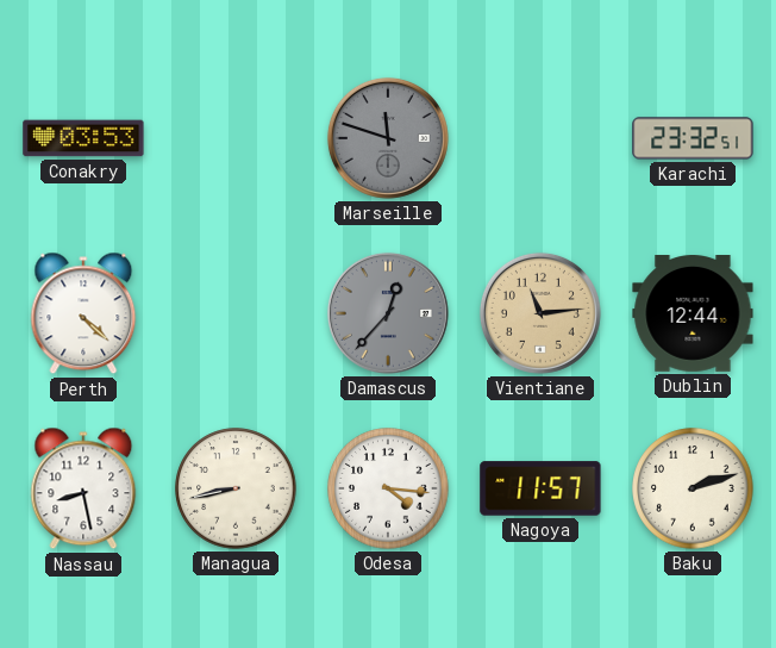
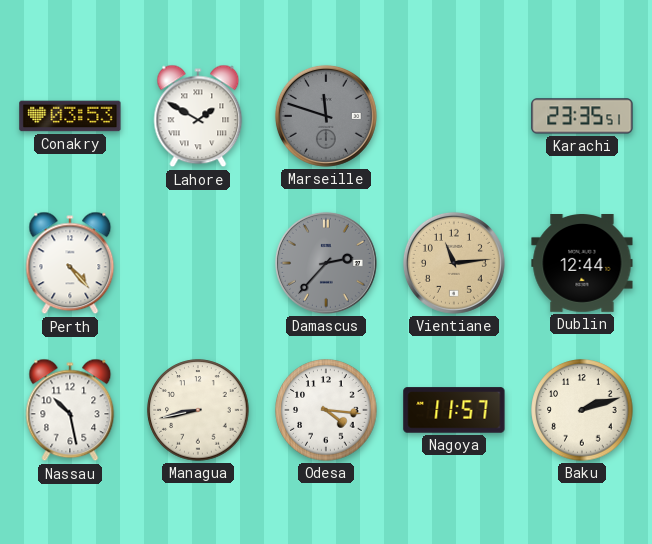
Lahore: none -> 1:50
Karachi: 23:32 -> 23:35
Perth: 4:22 -> 4:23
Damascus: 12:37 -> 2:37
Nassau: 8:28 -> 10:28
